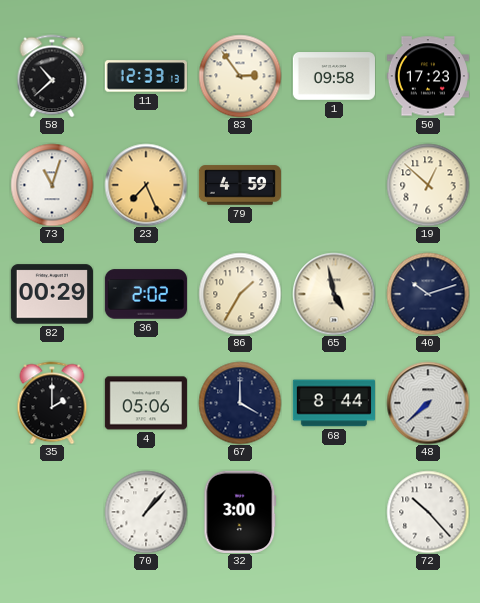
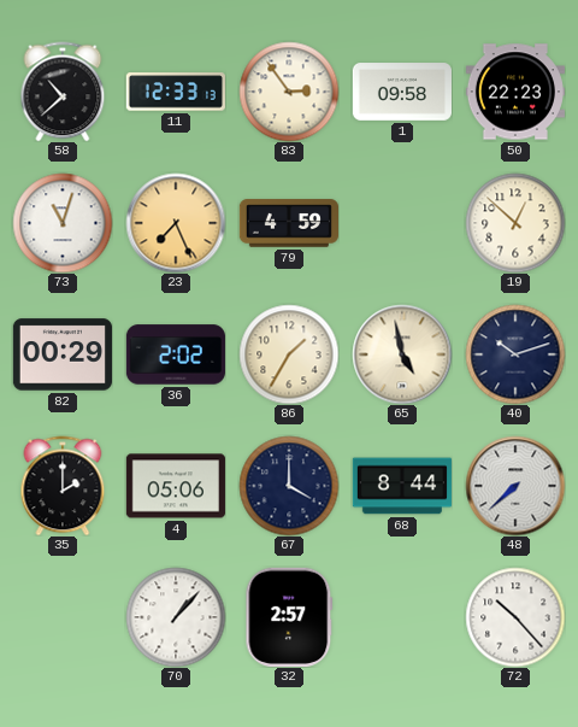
50: 17:23 -> 22:23
32: 3:00 -> 2:57
